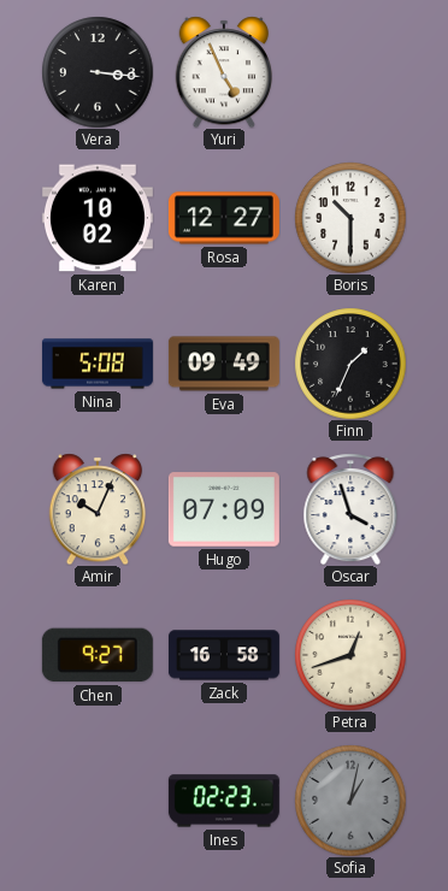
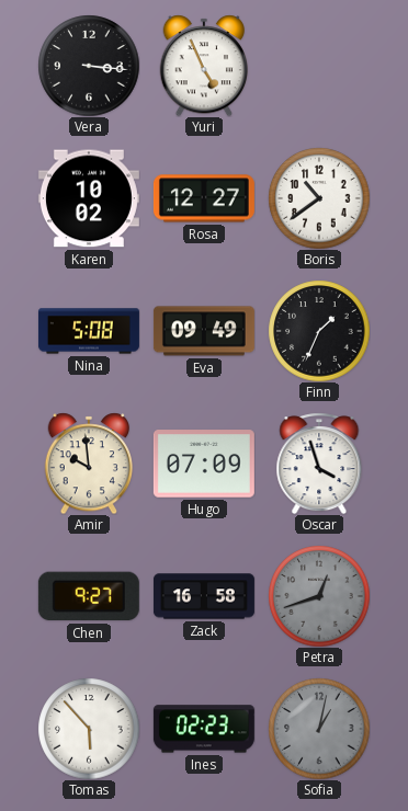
Boris: 10:30 -> 10:39
Amir: 10:04 -> 9:59
Petra dial: cream -> grey
Tomas: none -> 5:53
